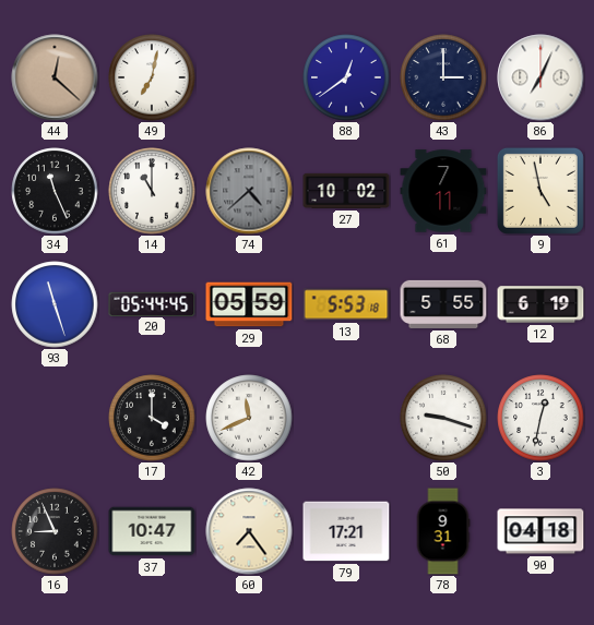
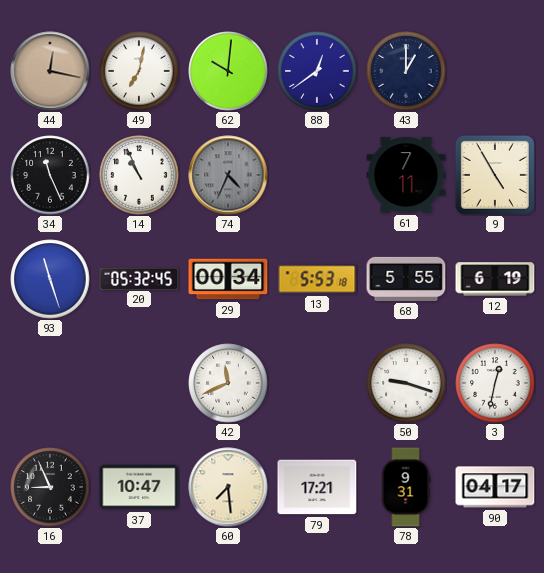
44: 12:22 -> 12:17
62: none -> 10:01
43: 3:00 -> 1:00
86: 7:04 -> none
14: 11:00 -> 10:56
74: 4:38 -> 4:34
27: 10:02 -> none
9: 4:58 -> 4:55
20: 05:44 -> 05:32
29: 05:59 -> 00:34
17: 4:00 -> none
60: 7:24 -> 7:29
90: 04:18 -> 04:17
